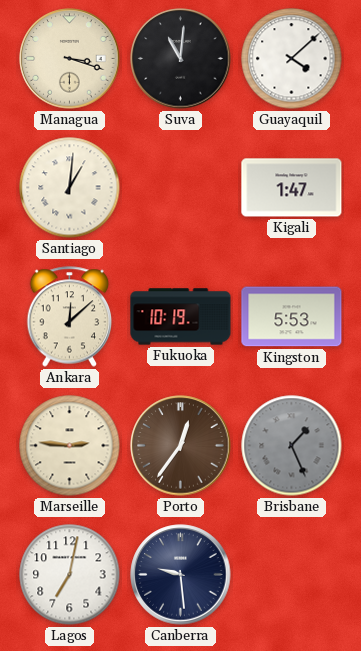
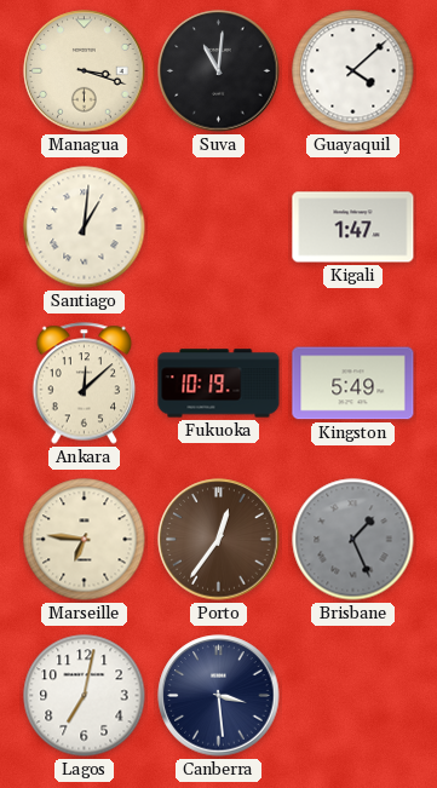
Kingston: 5:53 -> 5:49
Marseille: 2:46 -> 6:46
Canberra: 9:29 -> 3:29
